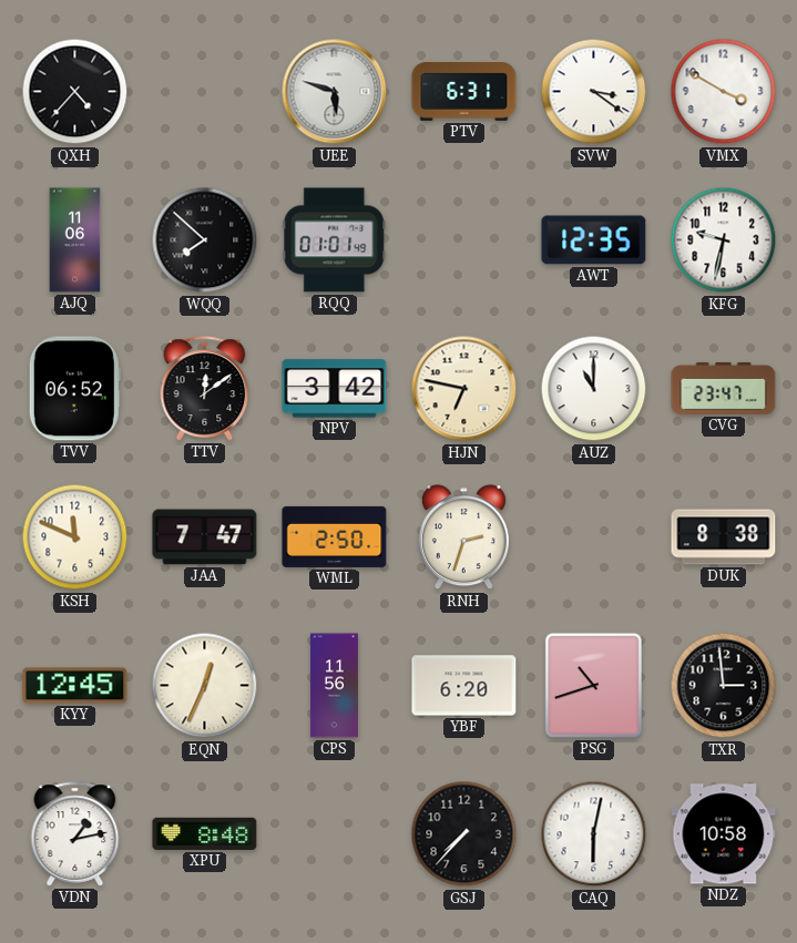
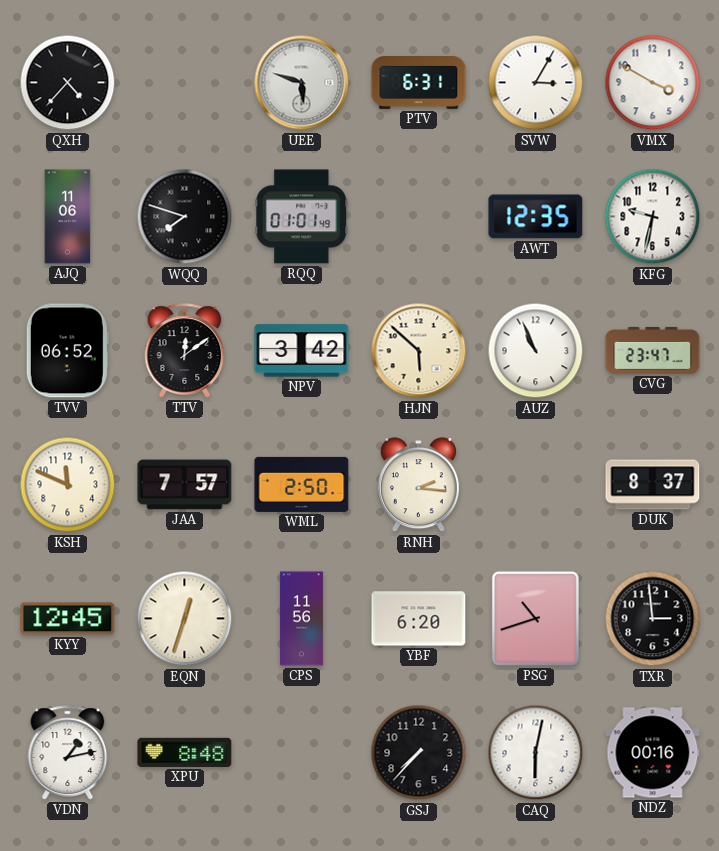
SVW: 3:21 -> 3:05
WQQ: 7:52 -> 7:48
HJN: 6:47 -> 5:52
AUZ: 11:00 -> 10:56
JAA: 7:47 -> 7:57
RNH: 2:33 -> 2:16
DUK: 8:38 -> 8:37
EQN: 12:34 -> 12:33
NDZ: 10:58 -> 00:16
